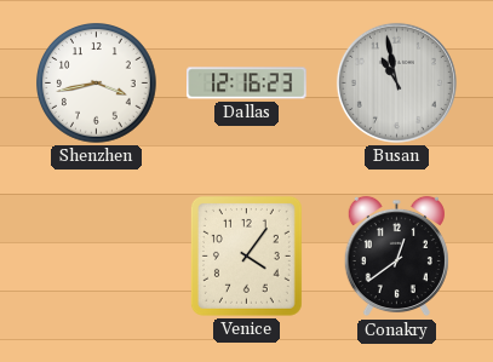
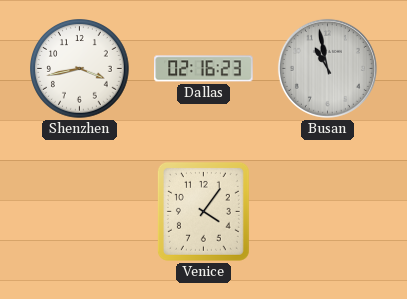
Dallas: 12:16 -> 02:16
Conakry: 12:39 -> none
